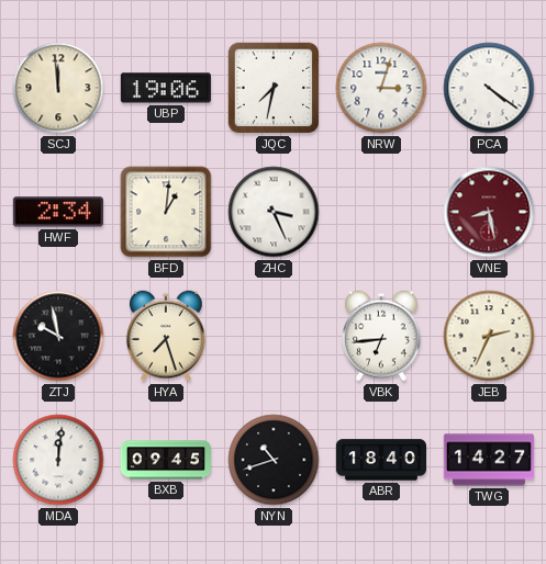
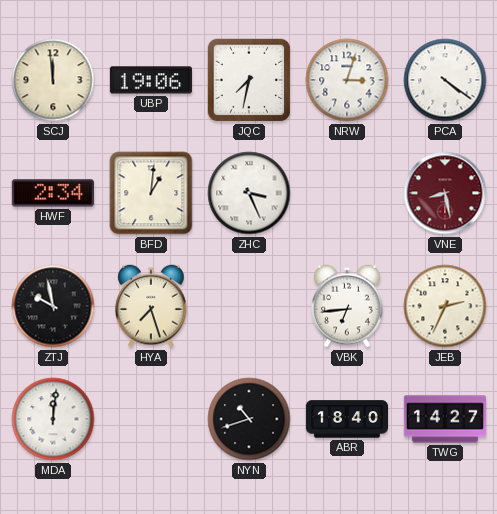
BXB: 09:45 -> none
